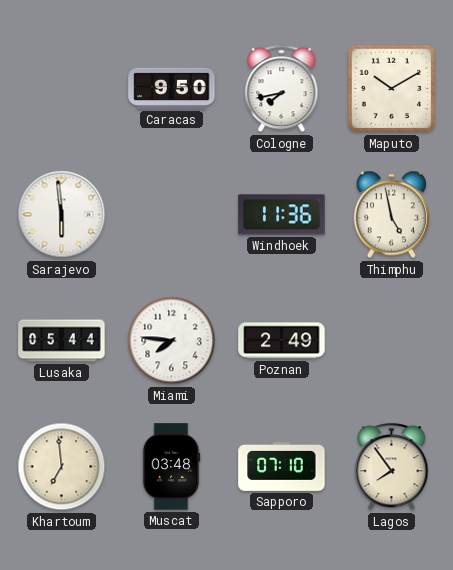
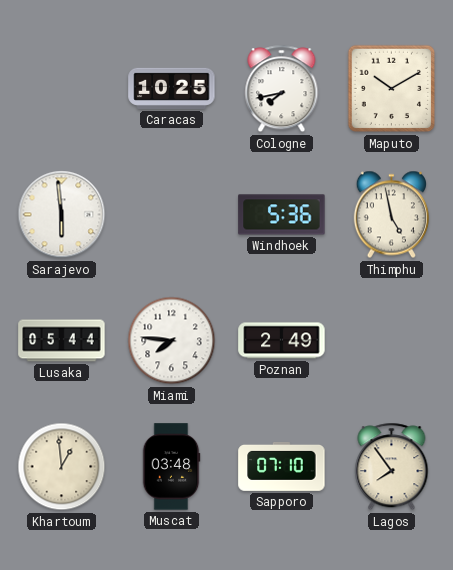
Caracas: 9:50 -> 10:25
Windhoek: 11:36 -> 5:36
Khartoum: 6:59 -> 12:59
